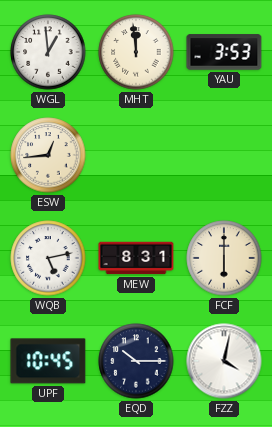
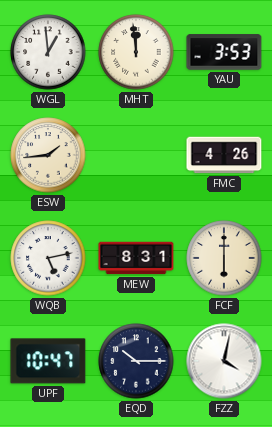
ESW: 12:44 -> 1:44
FMC: none -> 4:26
UPF: 10:45 -> 10:47
